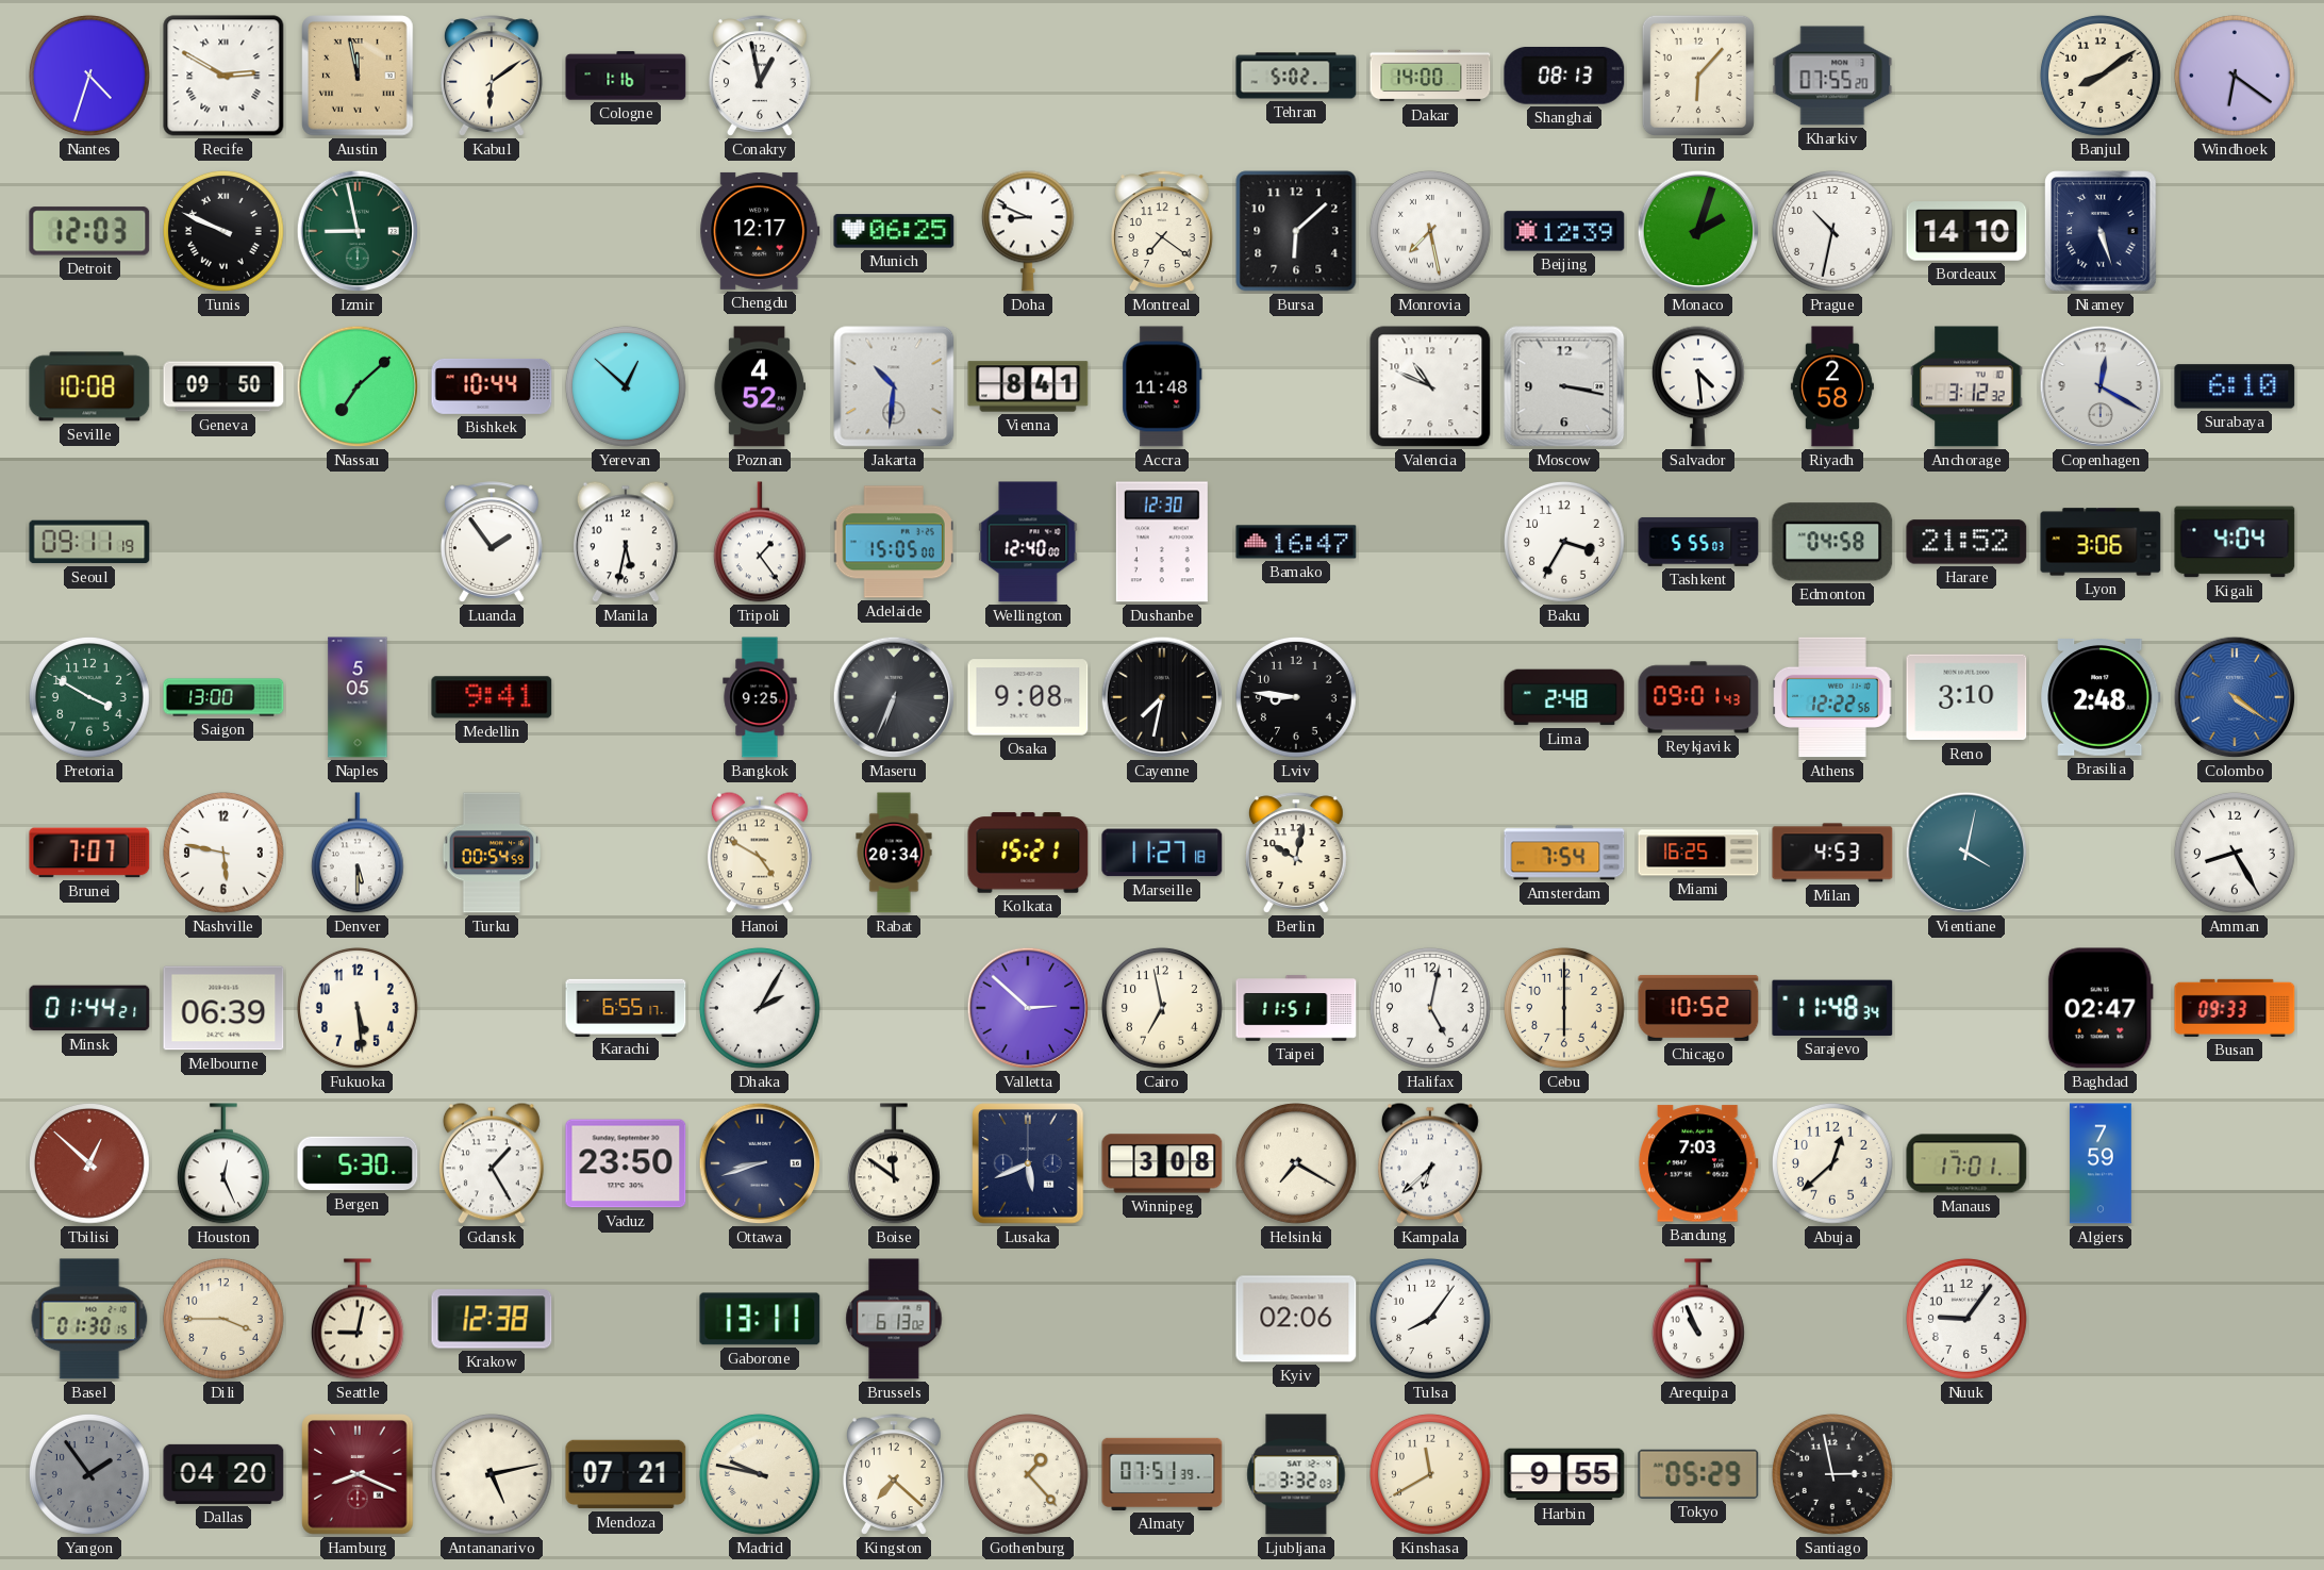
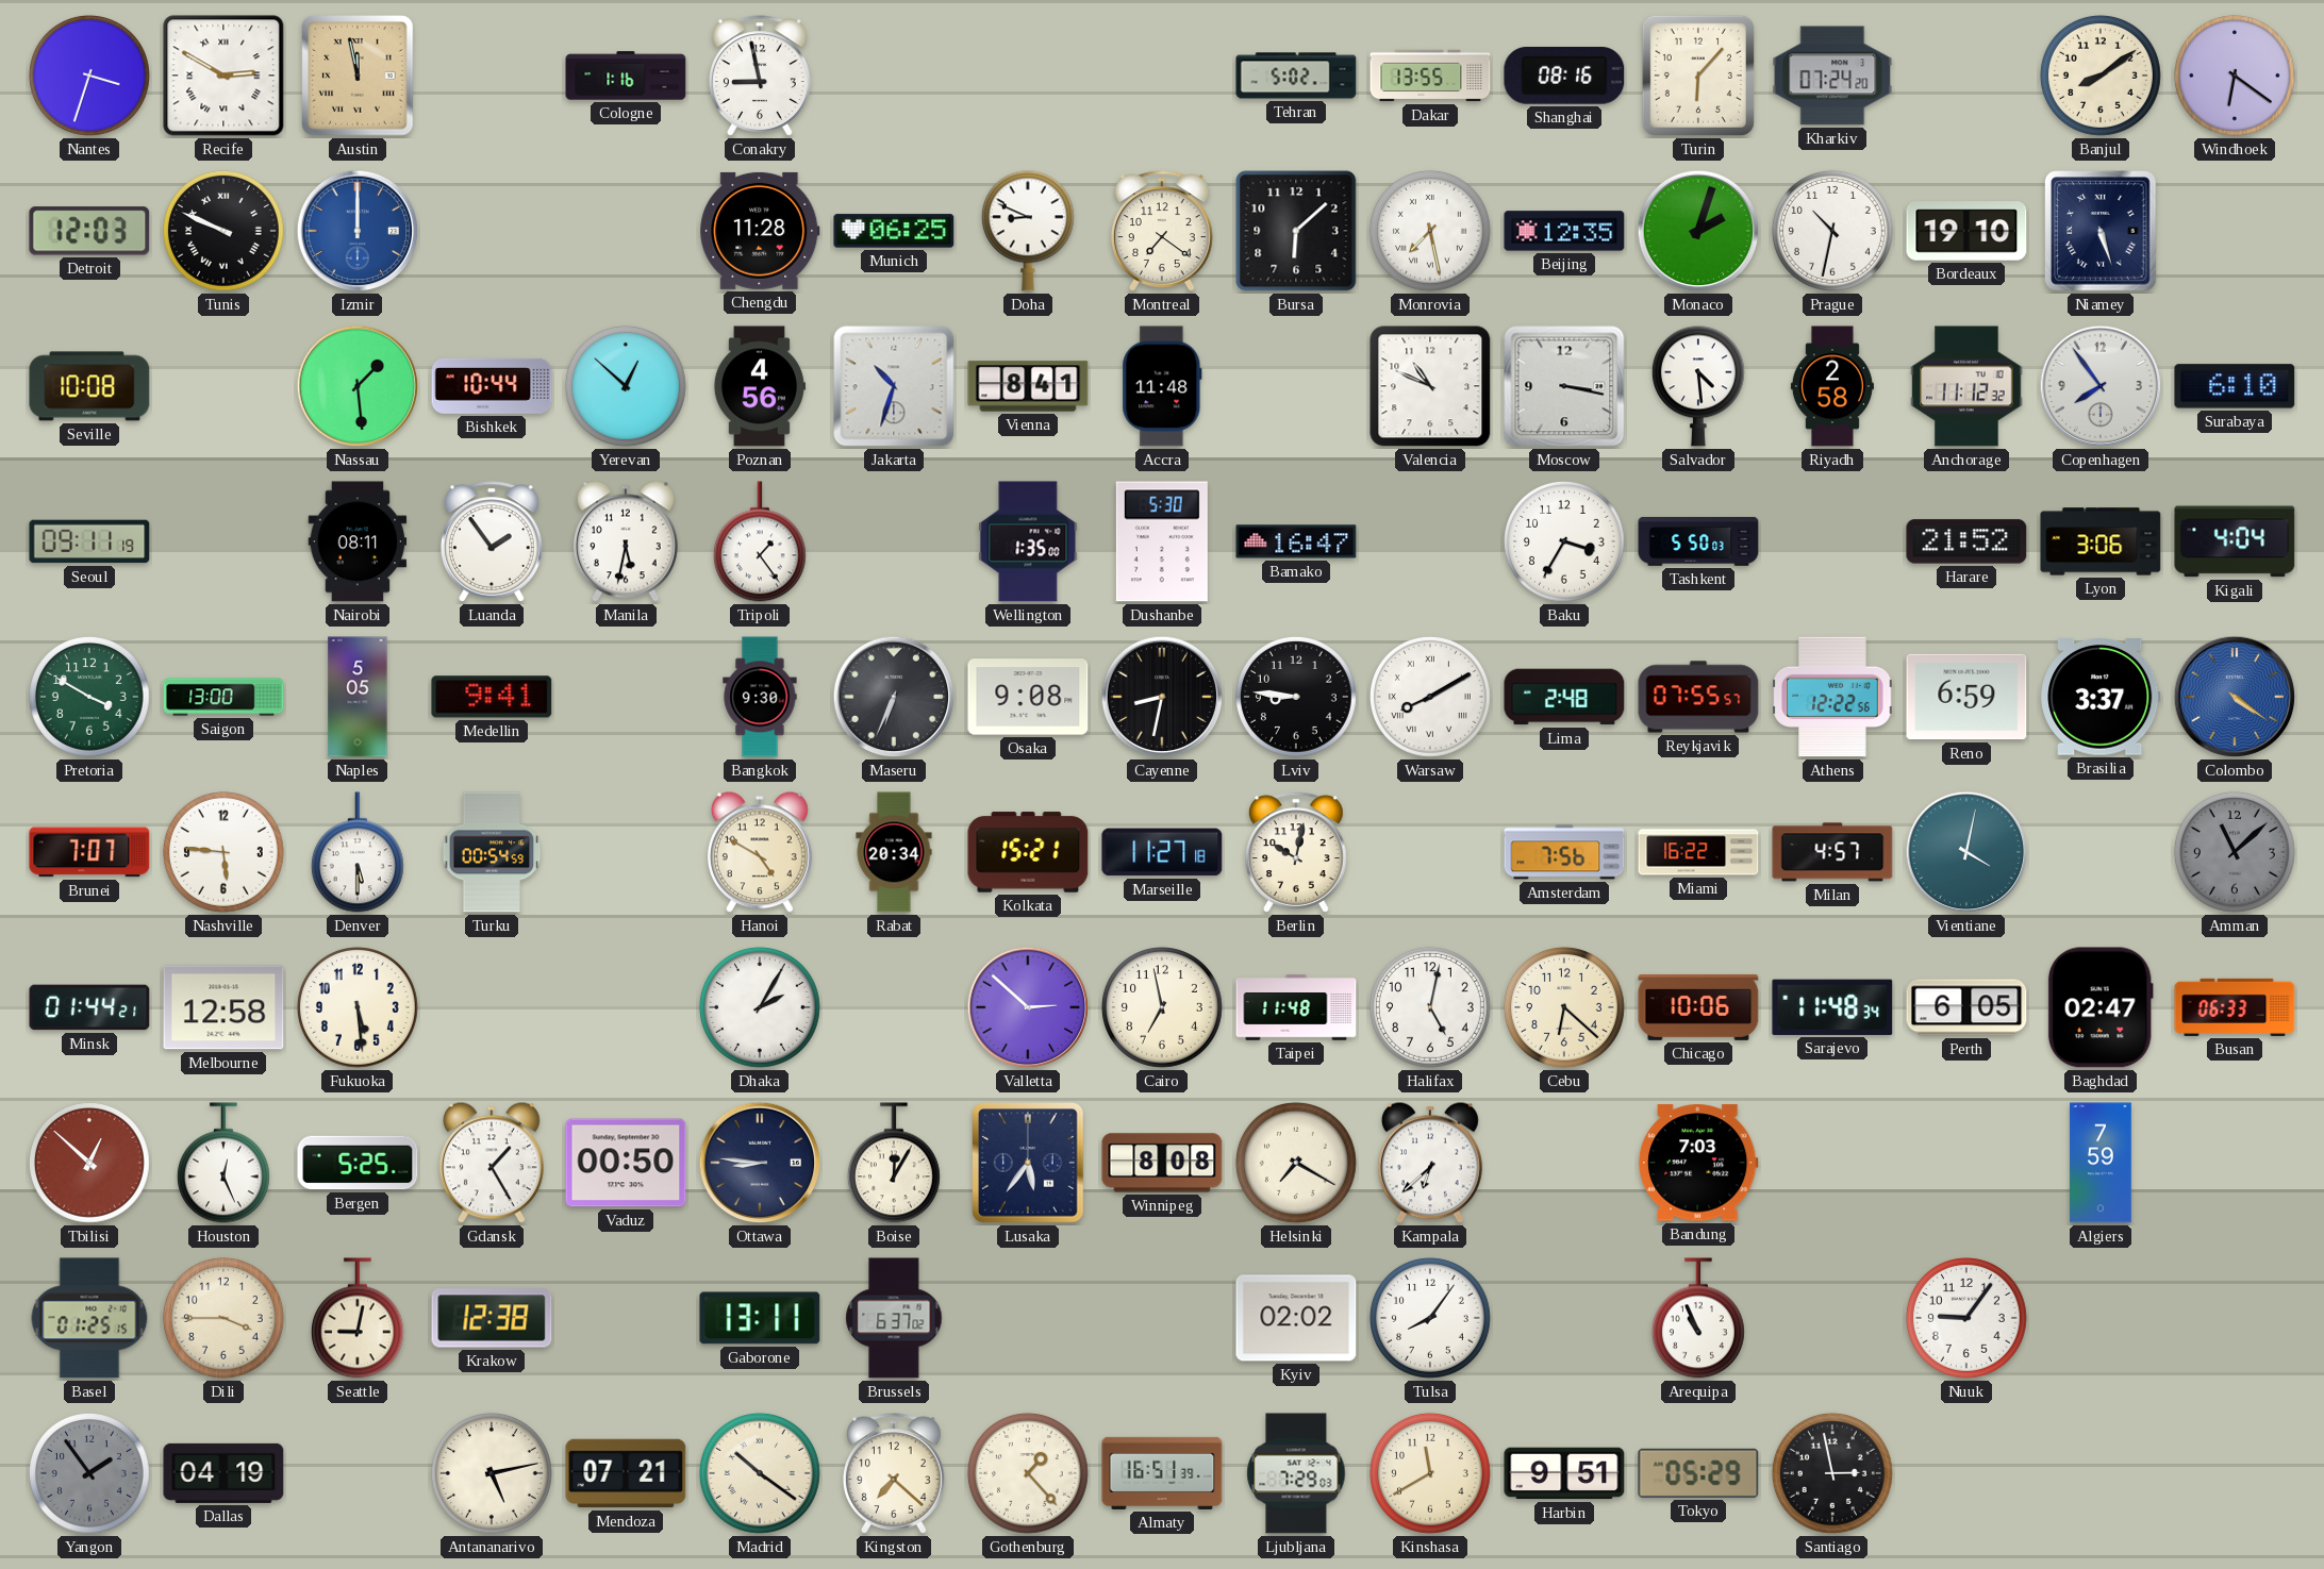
Nantes: 4:33 -> 3:33
Kabul: 6:09 -> none
Conakry: 12:58 -> 8:58
Dakar: 14:00 -> 13:55
Shanghai: 08:13 -> 08:16
Kharkiv: 07:55 -> 07:24
Izmir: 8:58 -> 12:00
Izmir dial: green -> blue
Chengdu: 12:17 -> 11:28
Beijing: 12:39 -> 12:35
Bordeaux: 14:10 -> 19:10
Geneva: 09:50 -> none
Nassau: 7:08 -> 1:29
Poznan: 4:52 -> 4:56
Jakarta: 10:31 -> 10:33
Anchorage: 3:12 -> 11:12
Copenhagen: 12:20 -> 7:54
Nairobi: none -> 08:11
Adelaide: 15:05 -> none
Wellington: 12:40 -> 1:35
Dushanbe: 12:30 -> 5:30
Tashkent: 5:55 -> 5:50
Edmonton: 04:58 -> none
Bangkok: 9:25 -> 9:30
Cayenne: 7:32 -> 8:32
Warsaw: none -> 8:10
Reykjavik: 09:01 -> 07:55
Reno: 3:10 -> 6:59
Brasilia: 2:48 -> 3:37
Nashville: 5:47 -> 5:46
Amsterdam: 7:54 -> 7:56
Miami: 16:25 -> 16:22
Milan: 4:53 -> 4:57
Amman: 8:25 -> 11:08
Amman dial: white -> grey
Melbourne: 06:39 -> 12:58
Karachi: 6:55 -> none
Taipei: 11:51 -> 11:48
Cebu: 6:00 -> 6:22
Chicago: 10:52 -> 10:06
Perth: none -> 6:05
Busan: 09:33 -> 06:33
Bergen: 5:30 -> 5:25
Vaduz: 23:50 -> 00:50
Ottawa: 8:42 -> 8:46
Boise: 11:51 -> 12:05
Lusaka: 5:41 -> 5:36
Winnipeg: 3:08 -> 8:08
Abuja: 12:38 -> none
Manaus: 17:01 -> none
Basel: 01:30 -> 01:25
Brussels: 6:13 -> 6:37
Kyiv: 02:06 -> 02:02
Dallas: 04:20 -> 04:19
Hamburg: 8:19 -> none
Madrid: 9:47 -> 10:21
Almaty: 07:51 -> 16:51
Ljubljana: 3:32 -> 7:29
Harbin: 9:55 -> 9:51
